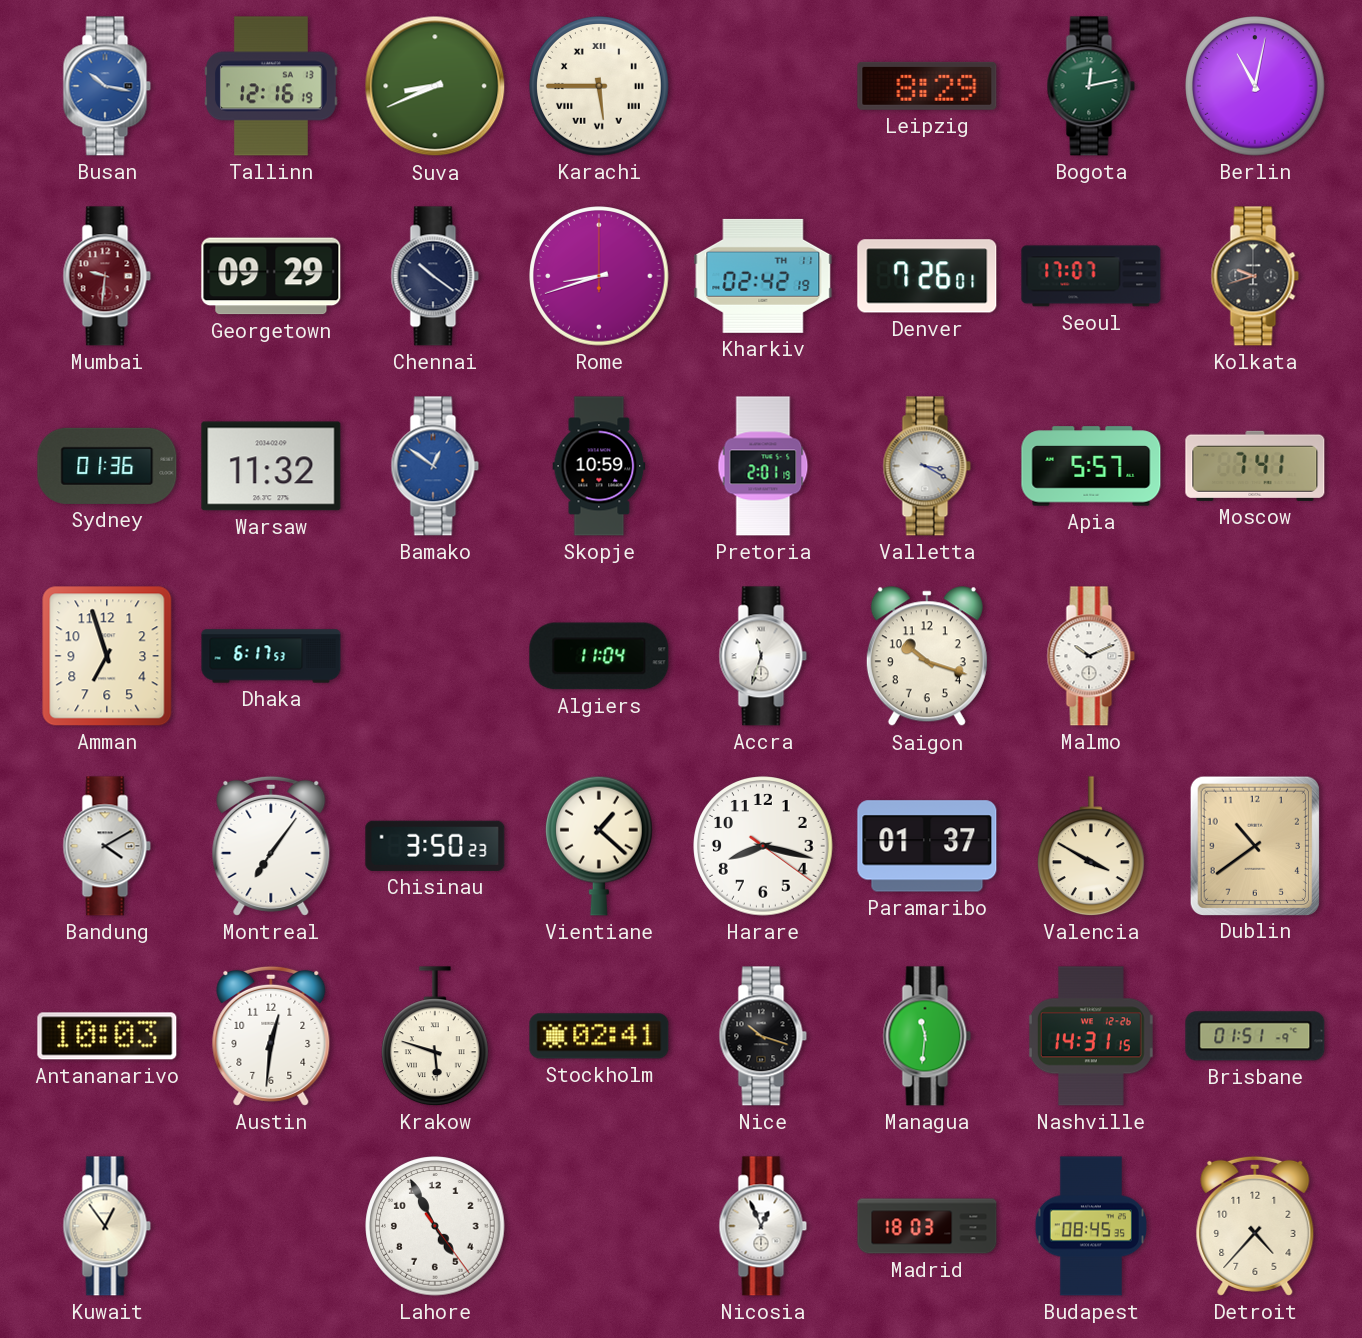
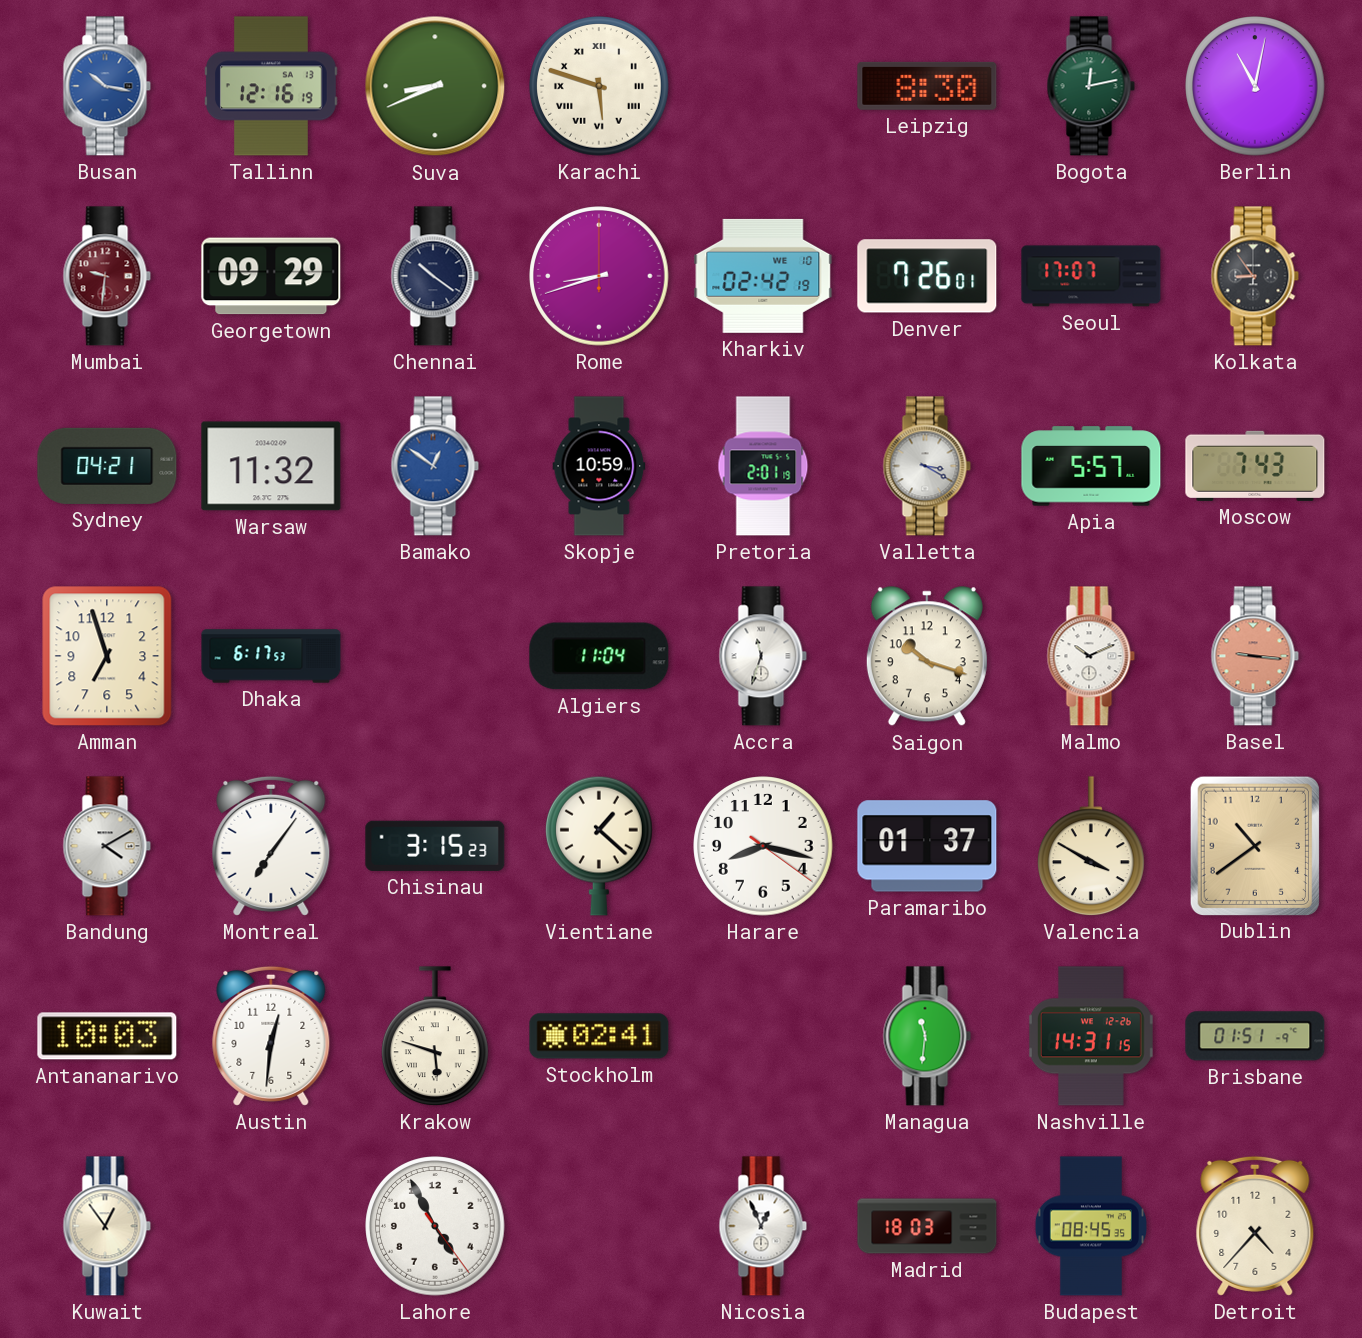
Karachi: 5:45 -> 5:48
Leipzig: 8:29 -> 8:30
Kharkiv date: TH 11 -> WE 10
Kolkata: 9:42 -> 8:54
Sydney: 01:36 -> 04:21
Moscow: 7:41 -> 7:43
Basel: none -> 9:16
Chisinau: 3:50 -> 3:15
Nice: 10:18 -> none
